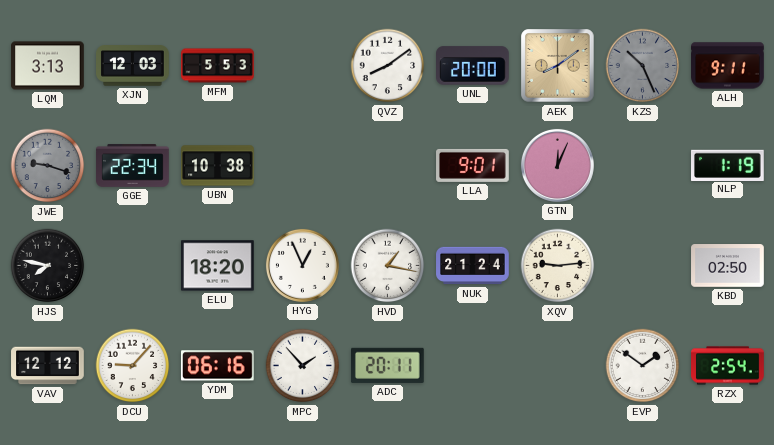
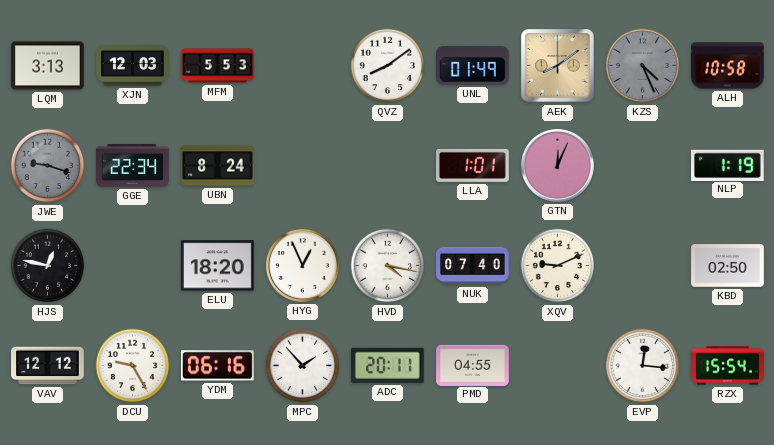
UNL: 20:00 -> 01:49
KZS: 10:26 -> 4:26
ALH: 9:11 -> 10:58
UBN: 10:38 -> 8:24
LLA: 9:01 -> 1:01
HJS: 7:47 -> 12:47
HVD: 1:17 -> 4:17
NUK: 21:24 -> 07:40
XQV: 9:14 -> 9:11
DCU: 9:07 -> 9:25
PMD: none -> 04:55
EVP: 1:51 -> 12:16
RZX: 2:54 -> 15:54
